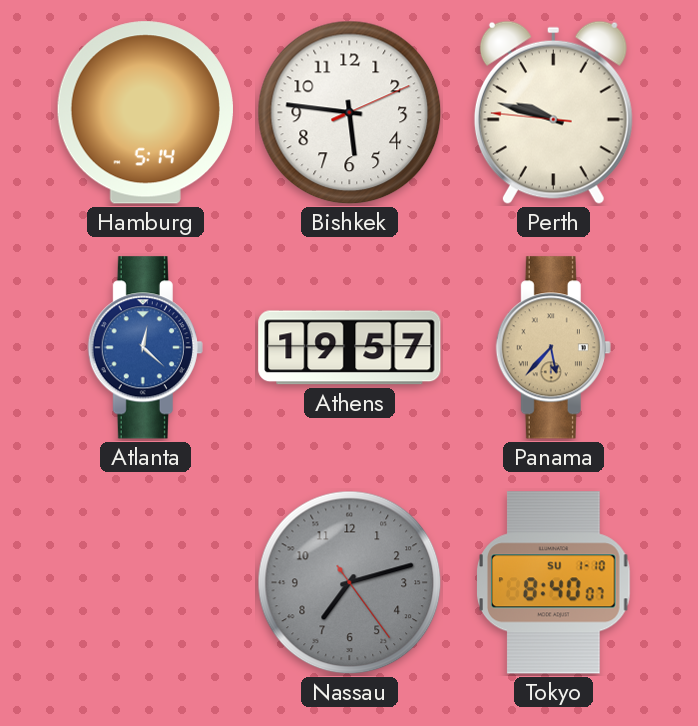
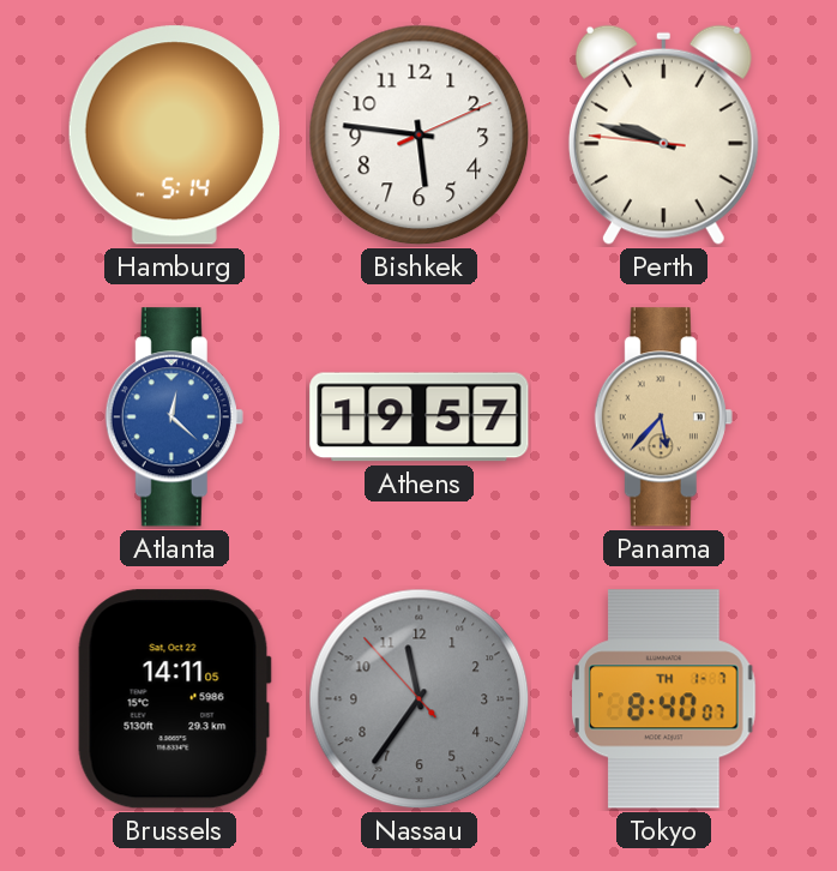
Brussels: none -> 14:11
Nassau: 7:12 -> 11:35
Tokyo date: SU 1-10 -> TH 1-7
